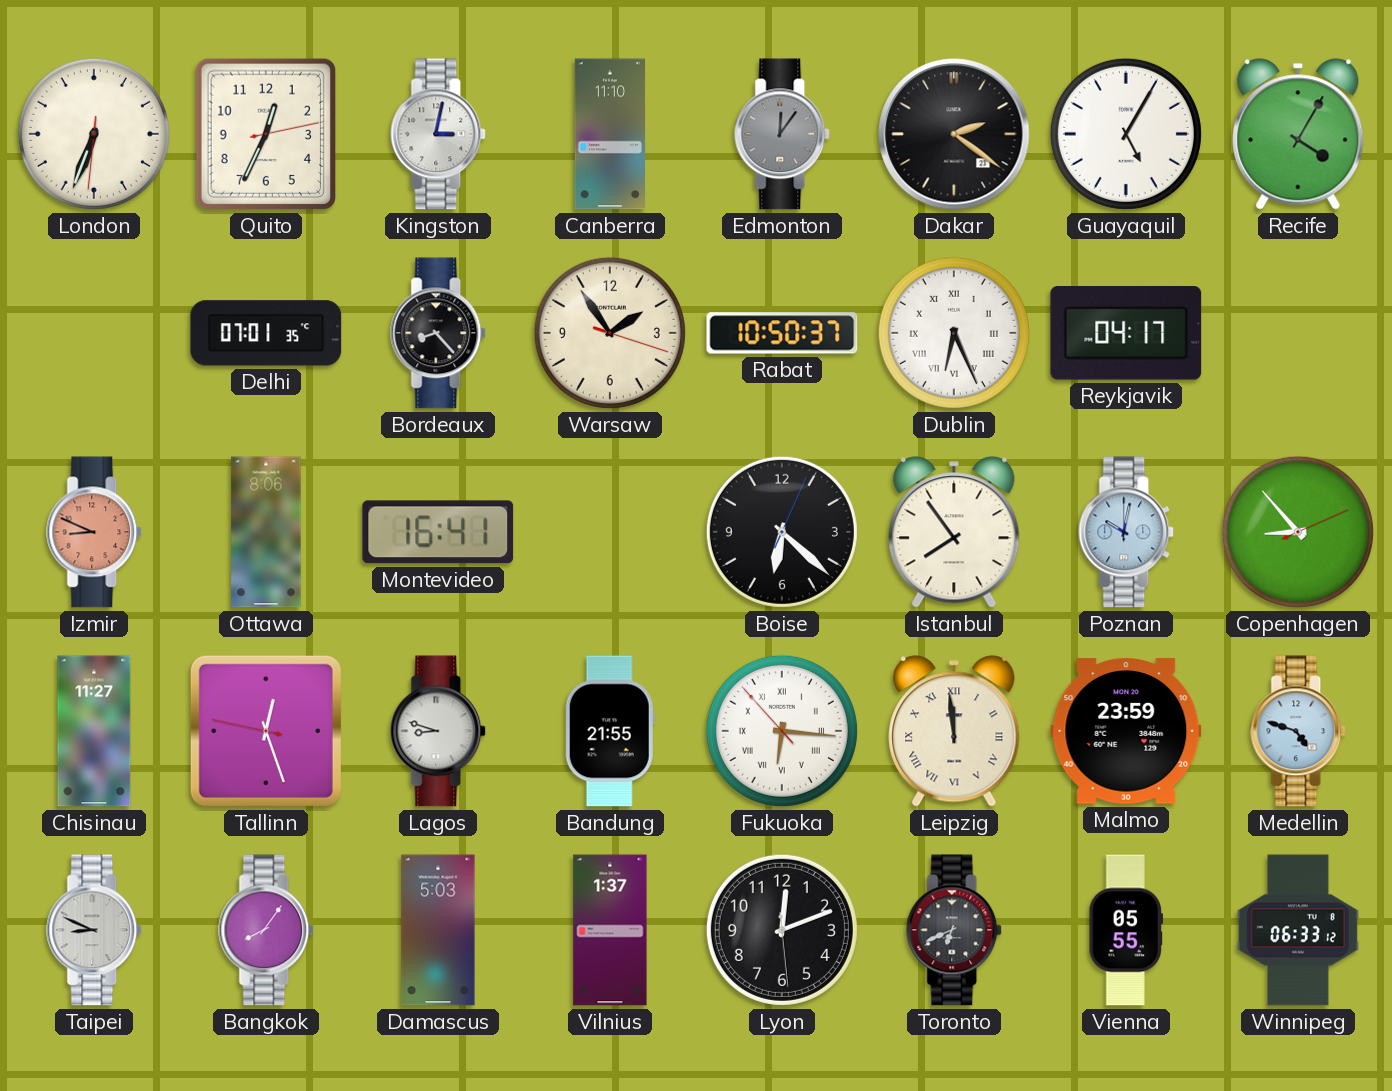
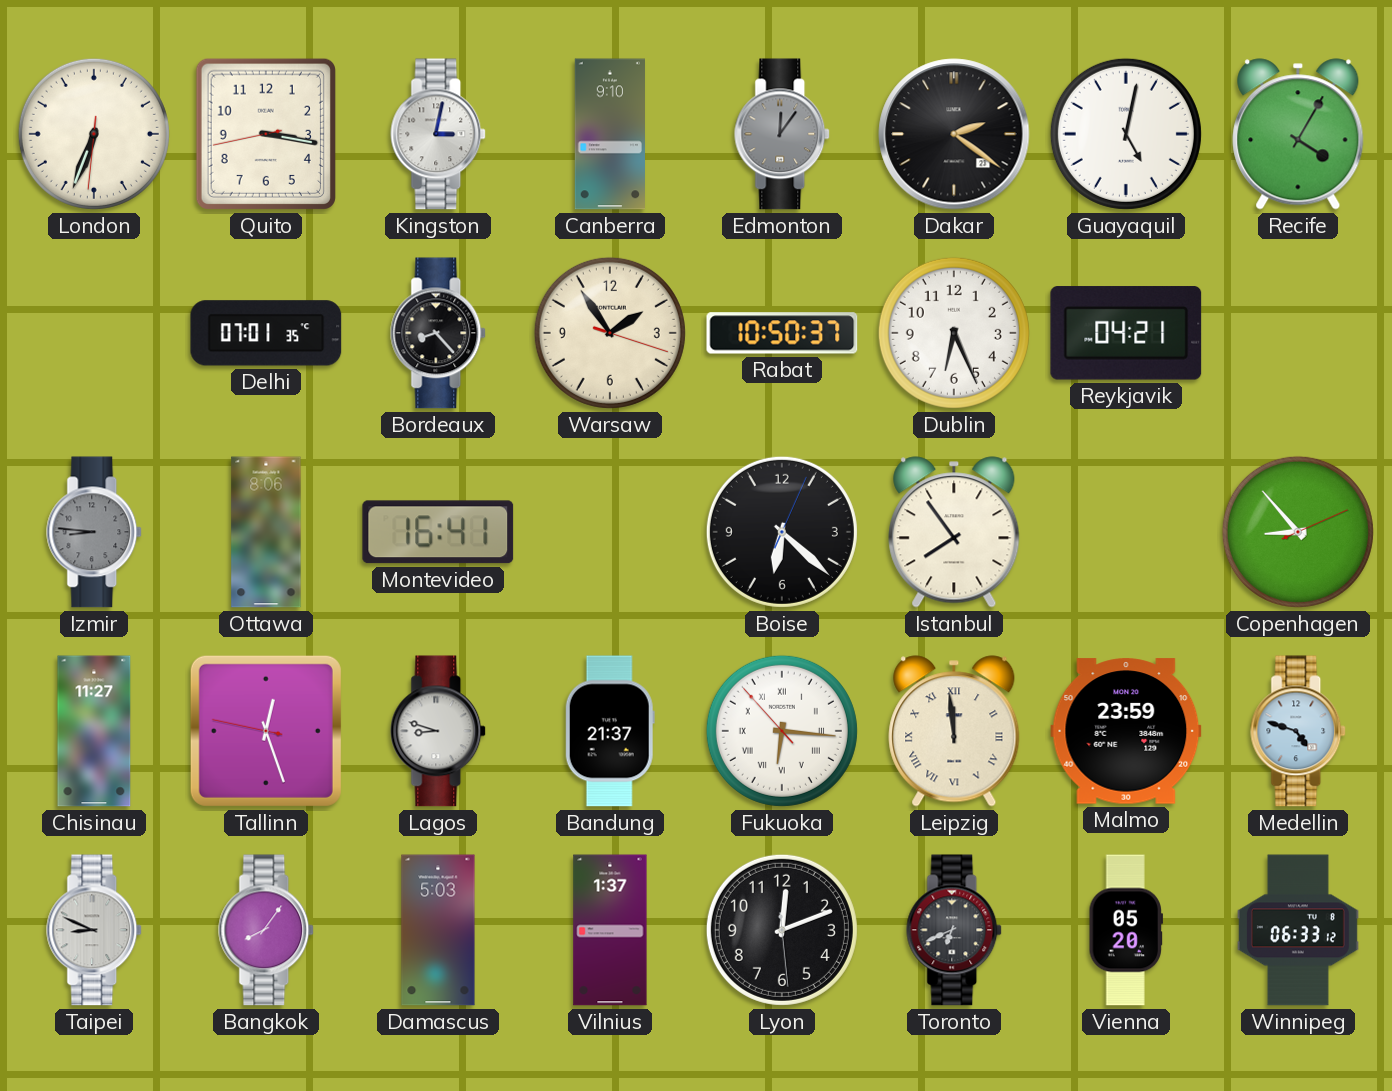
Quito: 12:34 -> 3:16
Canberra: 11:10 -> 9:10
Guayaquil: 5:05 -> 5:02
Dublin numerals: Roman -> Arabic
Reykjavik: 04:17 -> 04:21
Izmir: 8:49 -> 8:46
Izmir dial: salmon -> grey
Poznan: 10:02 -> none
Bandung: 21:55 -> 21:37
Vienna: 05:55 -> 05:20
